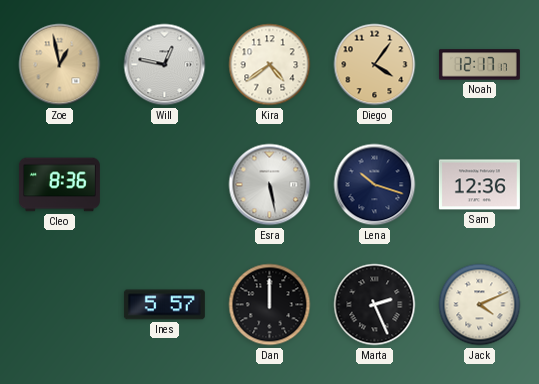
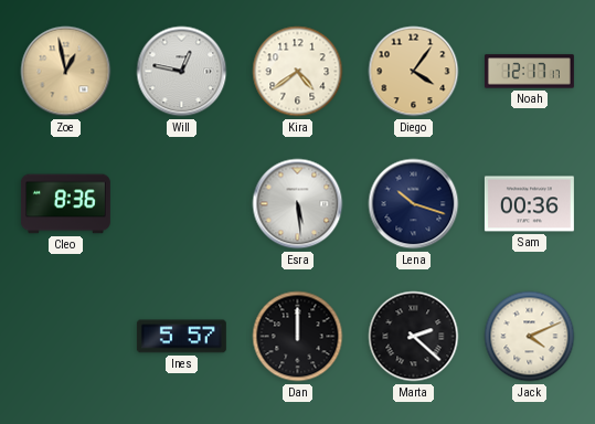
Esra: 5:28 -> 5:29
Sam: 12:36 -> 00:36
Marta: 2:26 -> 2:22
